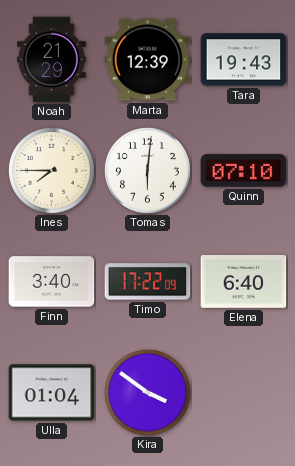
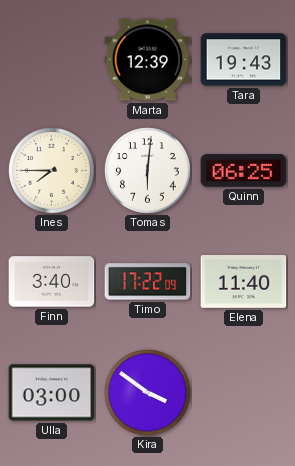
Noah: 21:29 -> none
Quinn: 07:10 -> 06:25
Elena: 6:40 -> 11:40
Ulla: 01:04 -> 03:00
